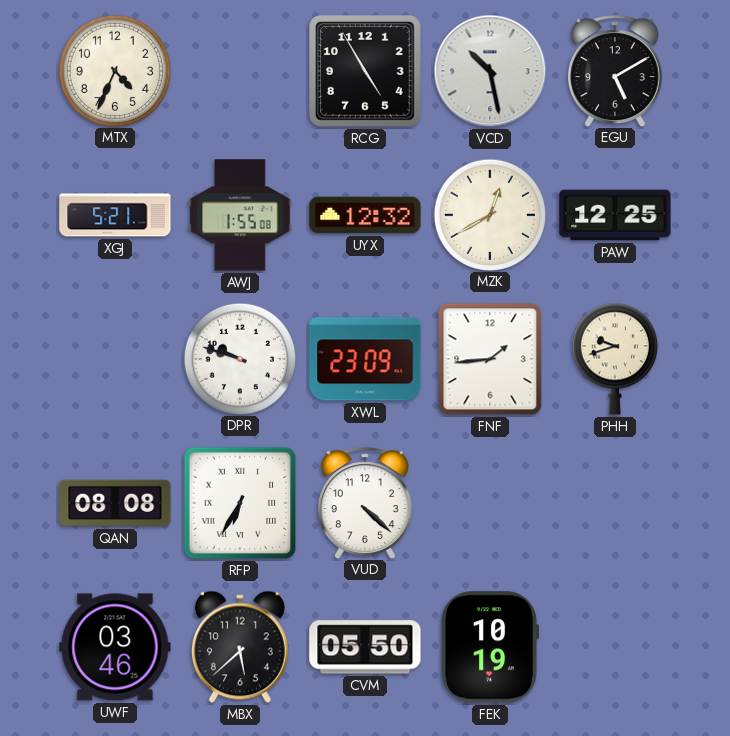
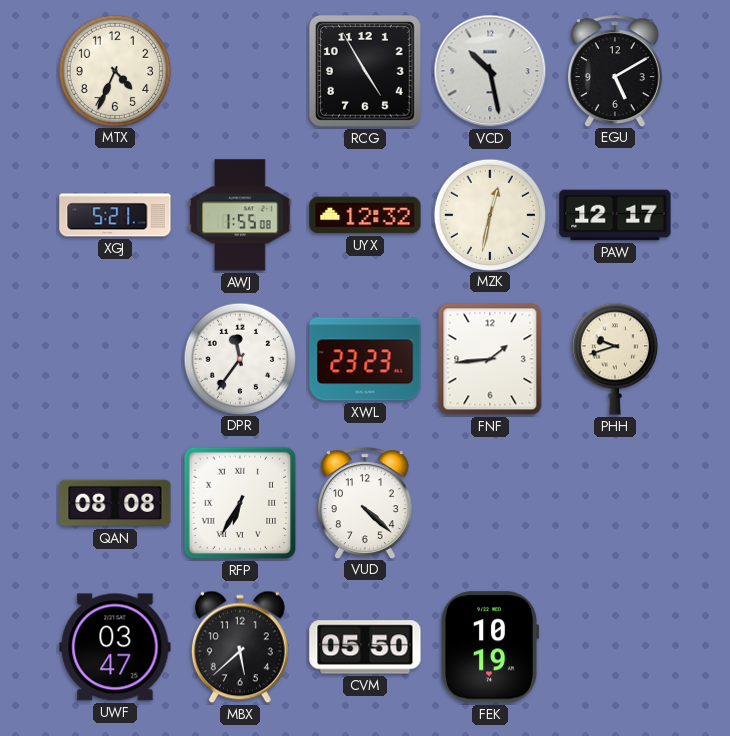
MZK: 12:40 -> 12:32
PAW: 12:25 -> 12:17
DPR: 9:48 -> 11:36
XWL: 23:09 -> 23:23
UWF: 03:46 -> 03:47
